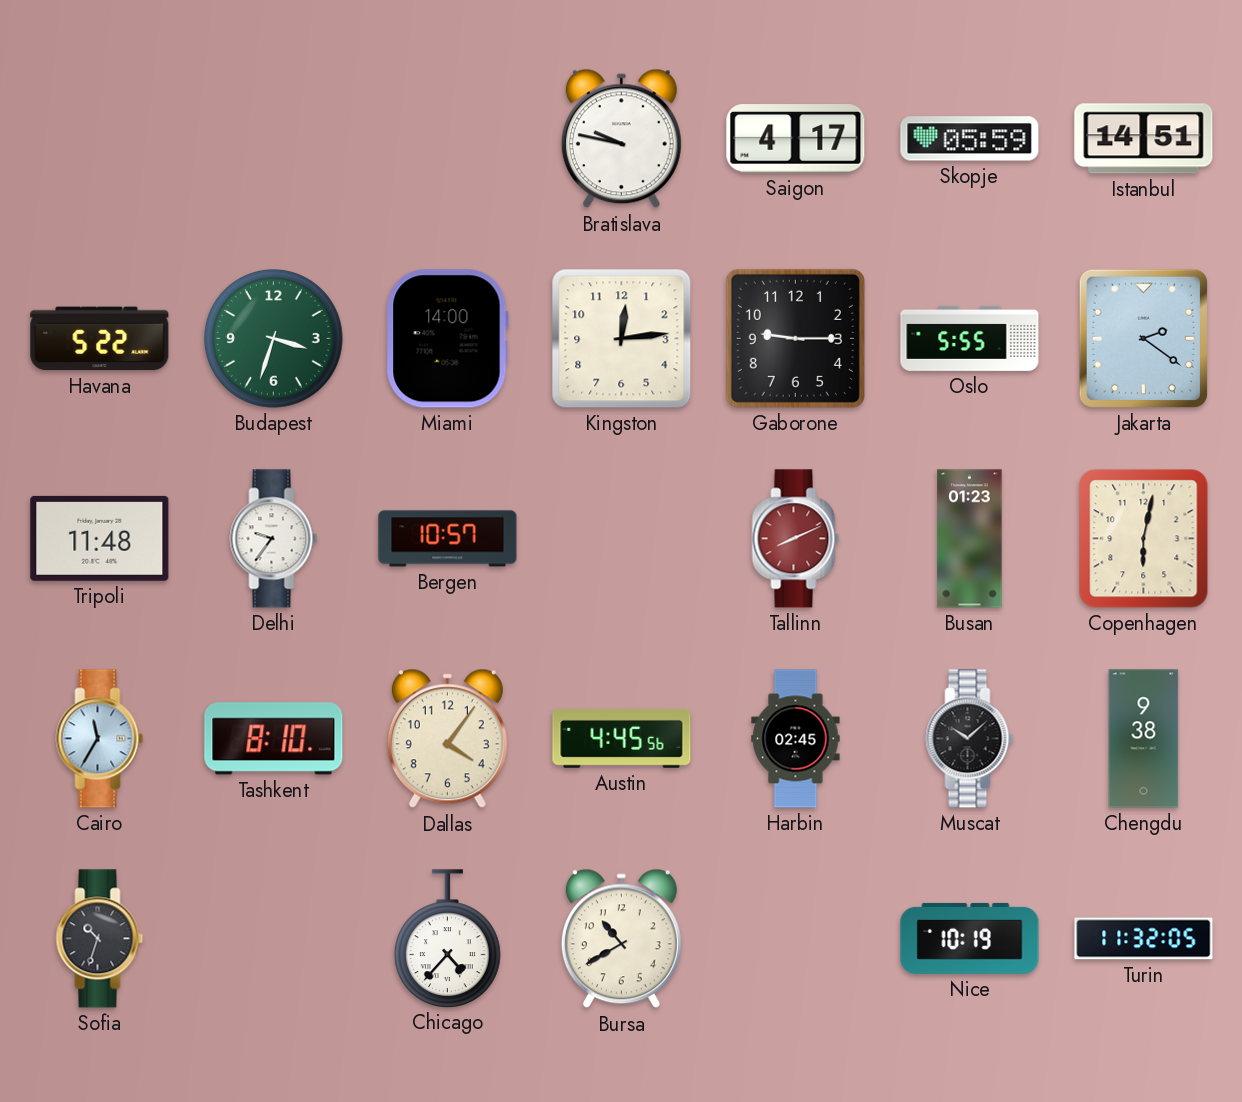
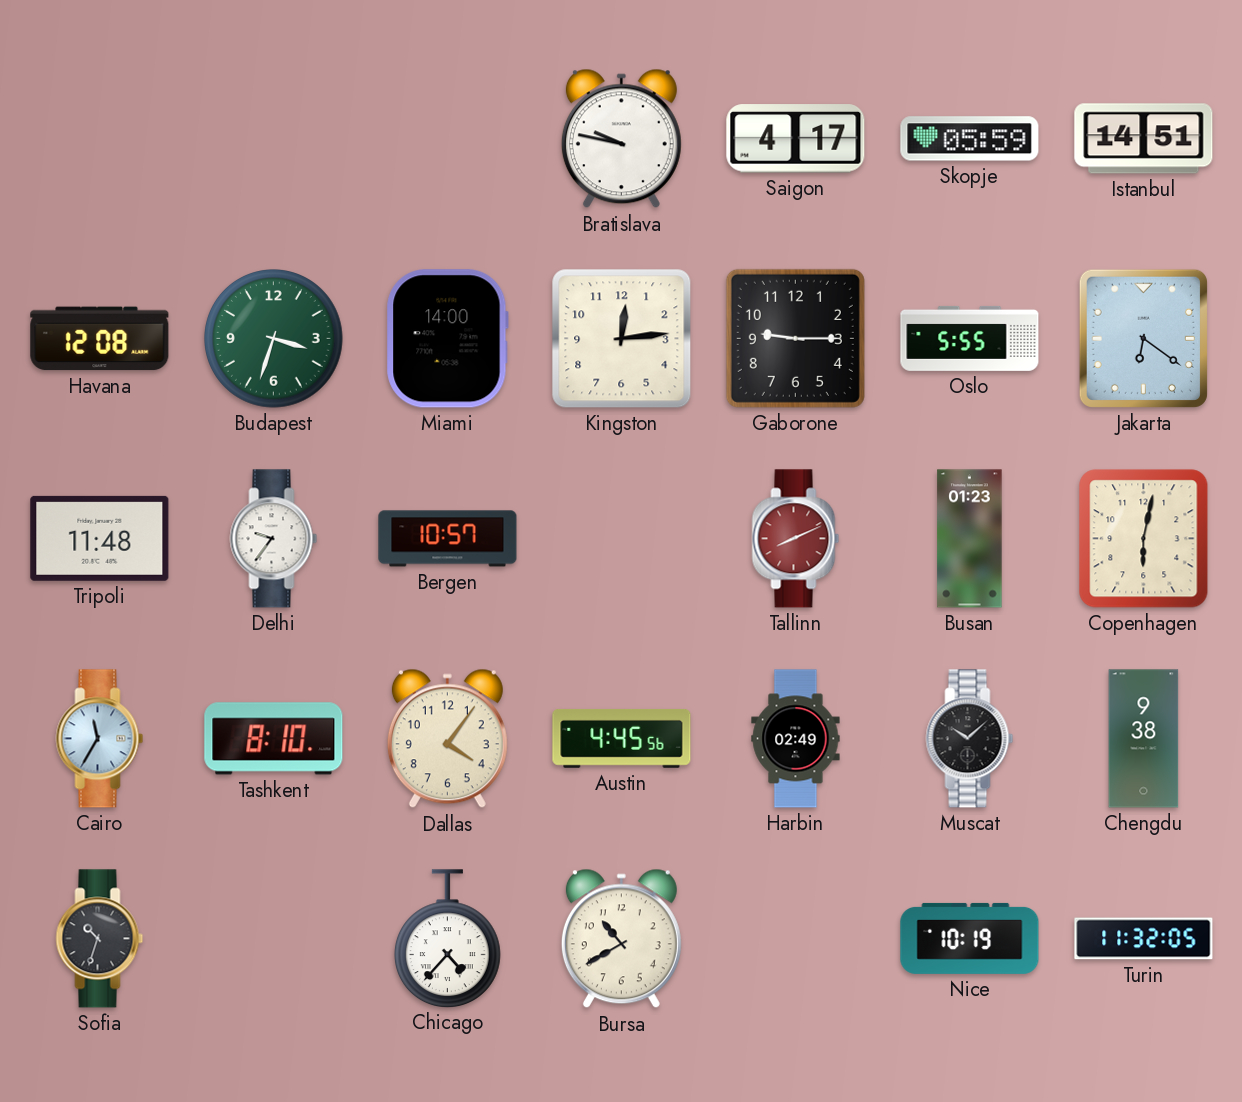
Havana: 5:22 -> 12:08
Jakarta: 2:21 -> 6:21
Harbin: 02:45 -> 02:49
